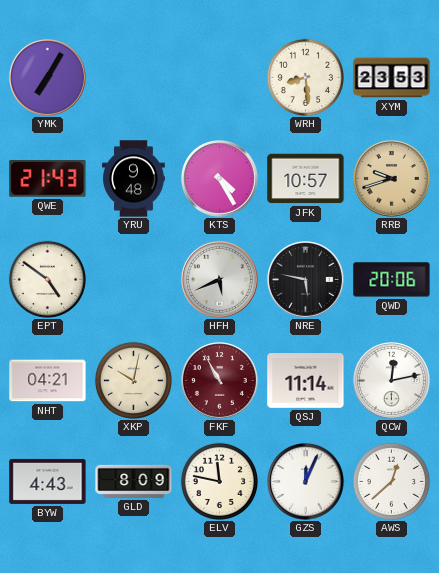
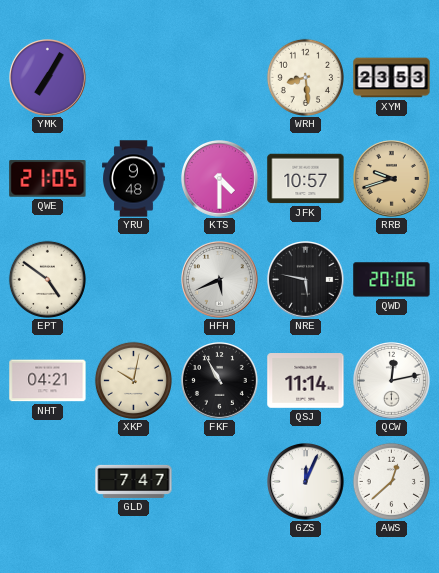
QWE: 21:43 -> 21:05
KTS: 4:25 -> 4:30
FKF dial: burgundy -> black
BYW: 4:43 -> none
GLD: 8:09 -> 7:47
ELV: 11:47 -> none
